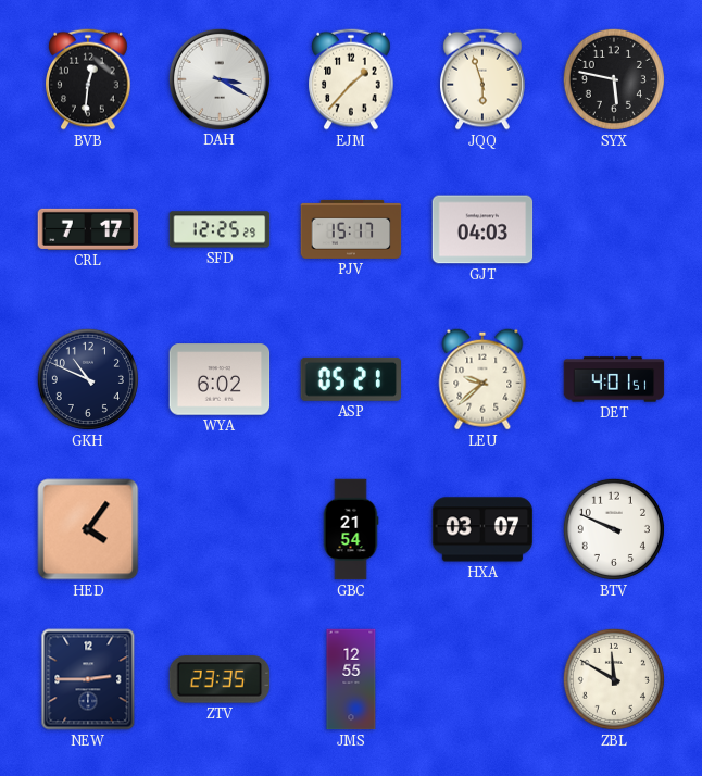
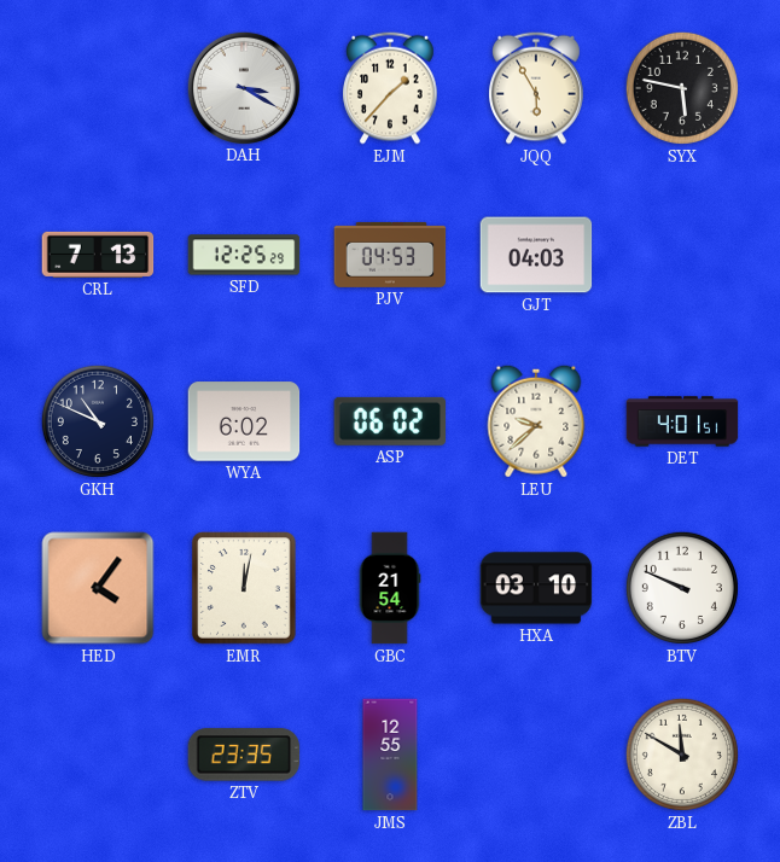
BVB: 12:31 -> none
JQQ: 5:57 -> 5:55
CRL: 7:17 -> 7:13
PJV: 15:17 -> 04:53
ASP: 05:21 -> 06:02
EMR: none -> 12:02
HXA: 03:07 -> 03:10
NEW: 2:45 -> none
